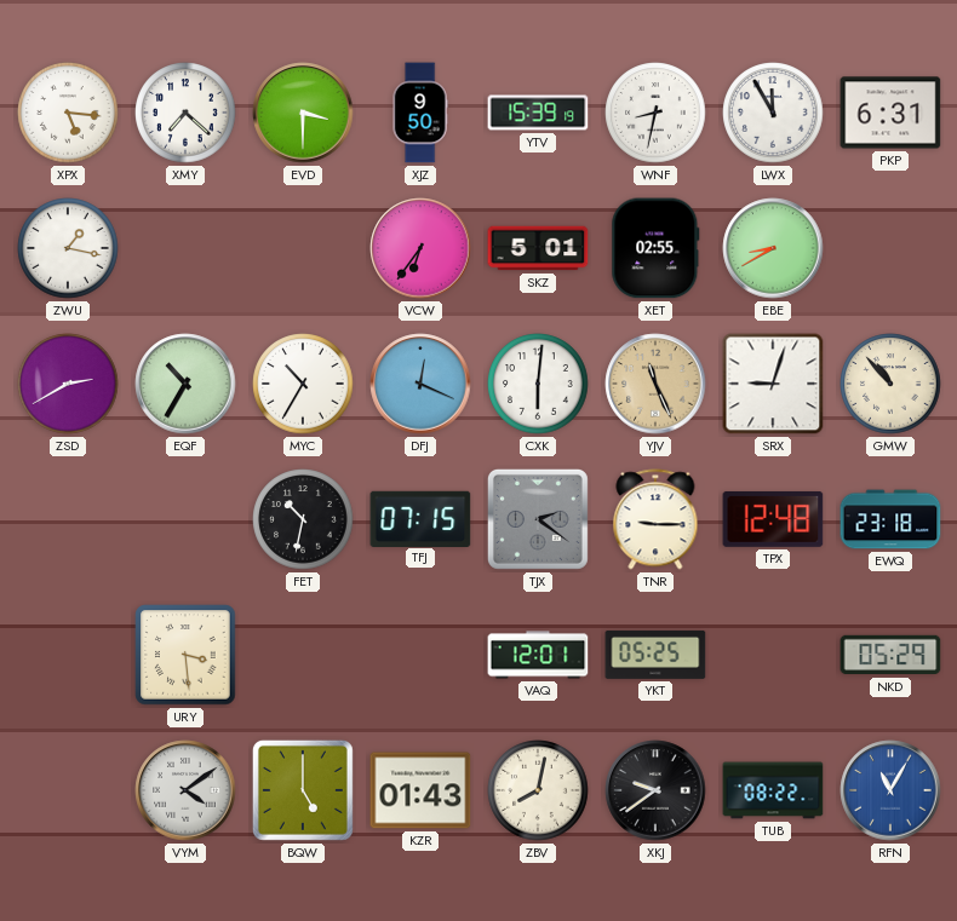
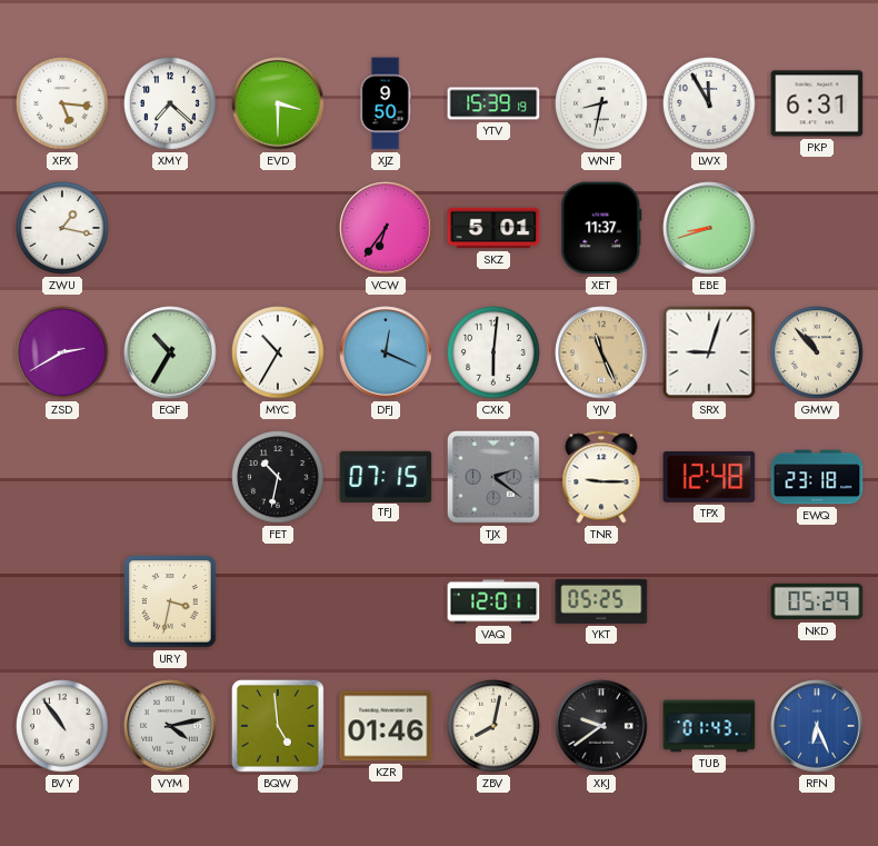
XET: 02:55 -> 11:37
EBE: 8:40 -> 8:42
URY: 3:29 -> 3:32
BVY: none -> 10:54
VYM: 4:09 -> 4:13
BQW: 5:00 -> 4:59
KZR: 01:43 -> 01:46
TUB: 08:22 -> 01:43
RFN: 11:05 -> 6:26
